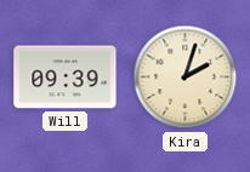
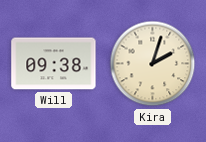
Will: 09:39 -> 09:38
